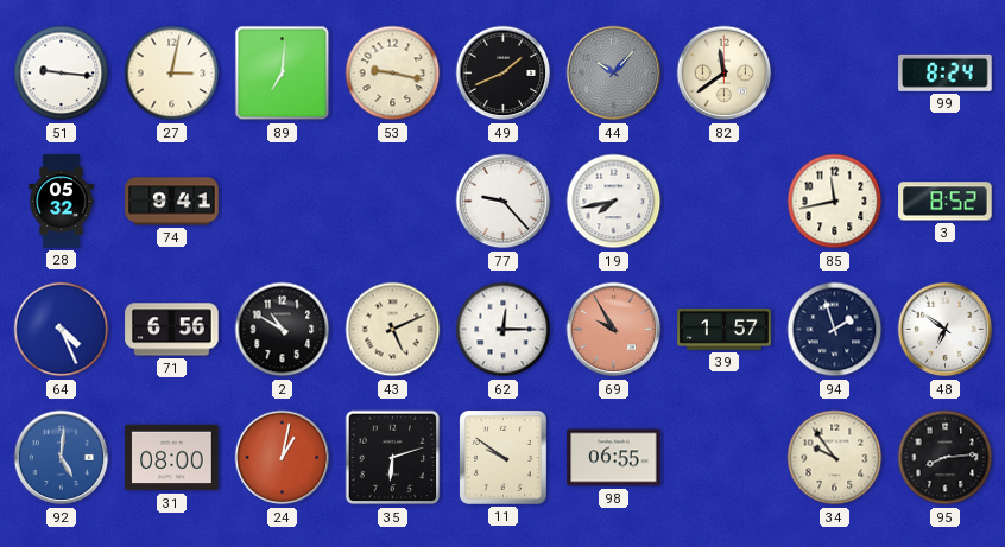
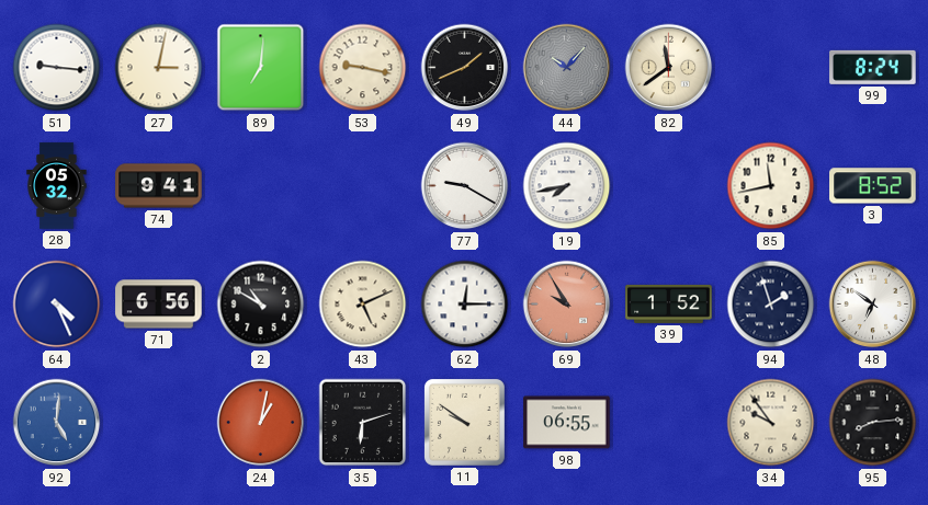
77: 9:23 -> 9:20
39: 1:57 -> 1:52
31: 08:00 -> none
